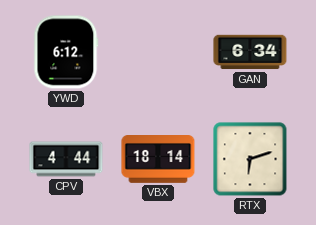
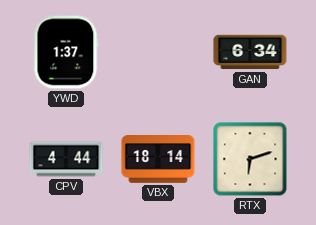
YWD: 6:12 -> 1:37
